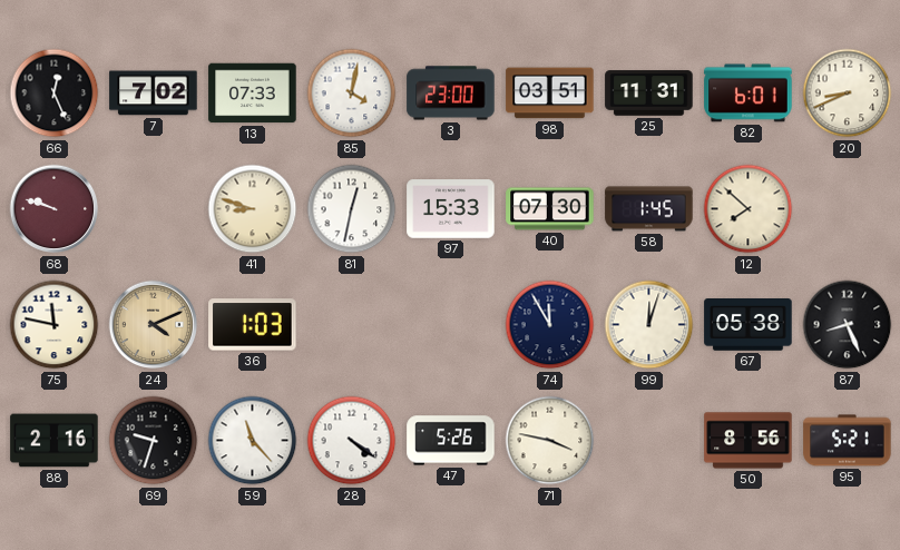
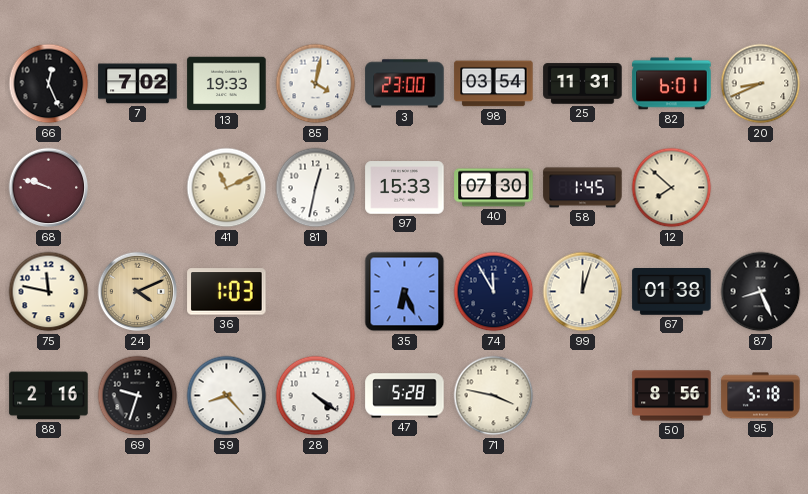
13: 07:33 -> 19:33
98: 03:51 -> 03:54
41: 8:48 -> 11:11
35: none -> 6:26
67: 05:38 -> 01:38
59: 11:23 -> 8:23
47: 5:26 -> 5:28
95: 5:21 -> 5:18
